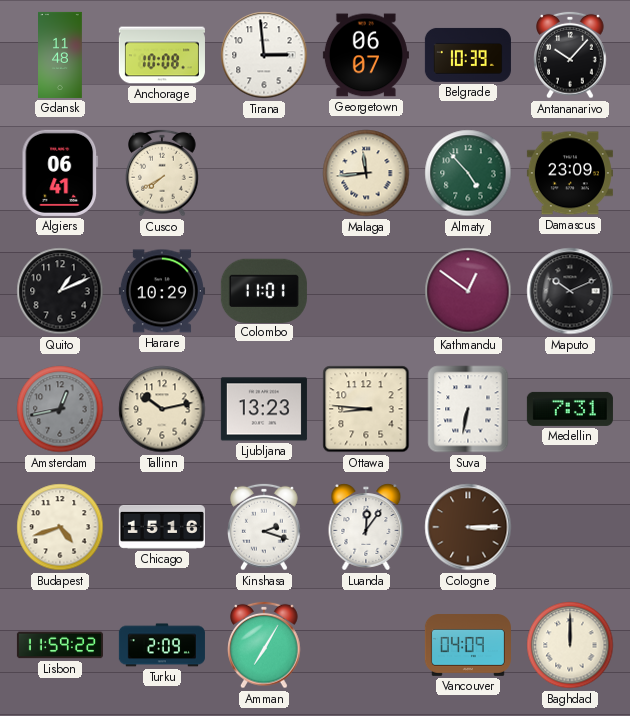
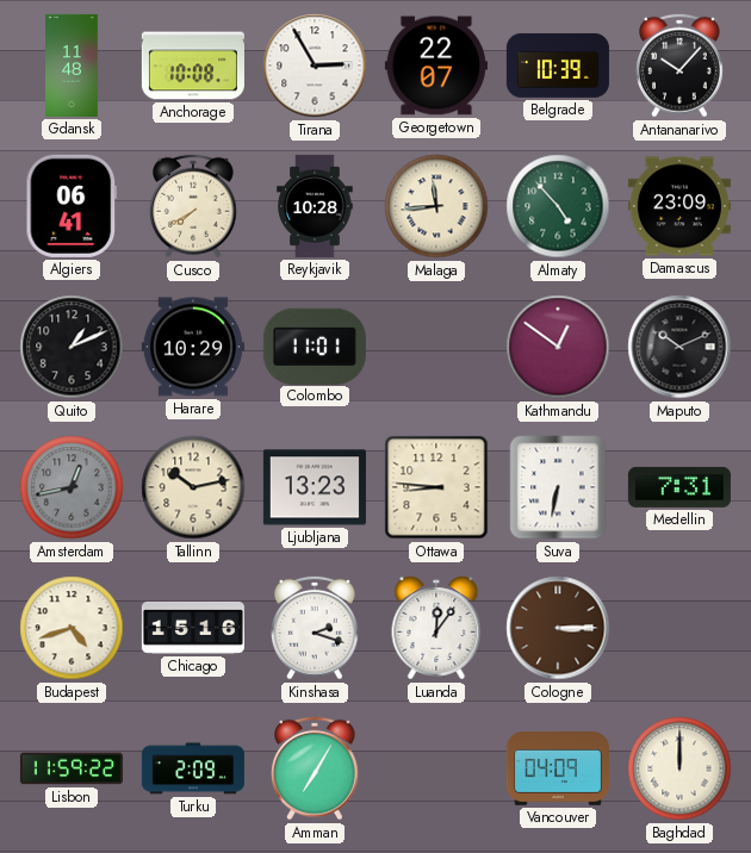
Tirana: 2:59 -> 2:55
Georgetown: 06:07 -> 22:07
Reykjavik: none -> 10:28
